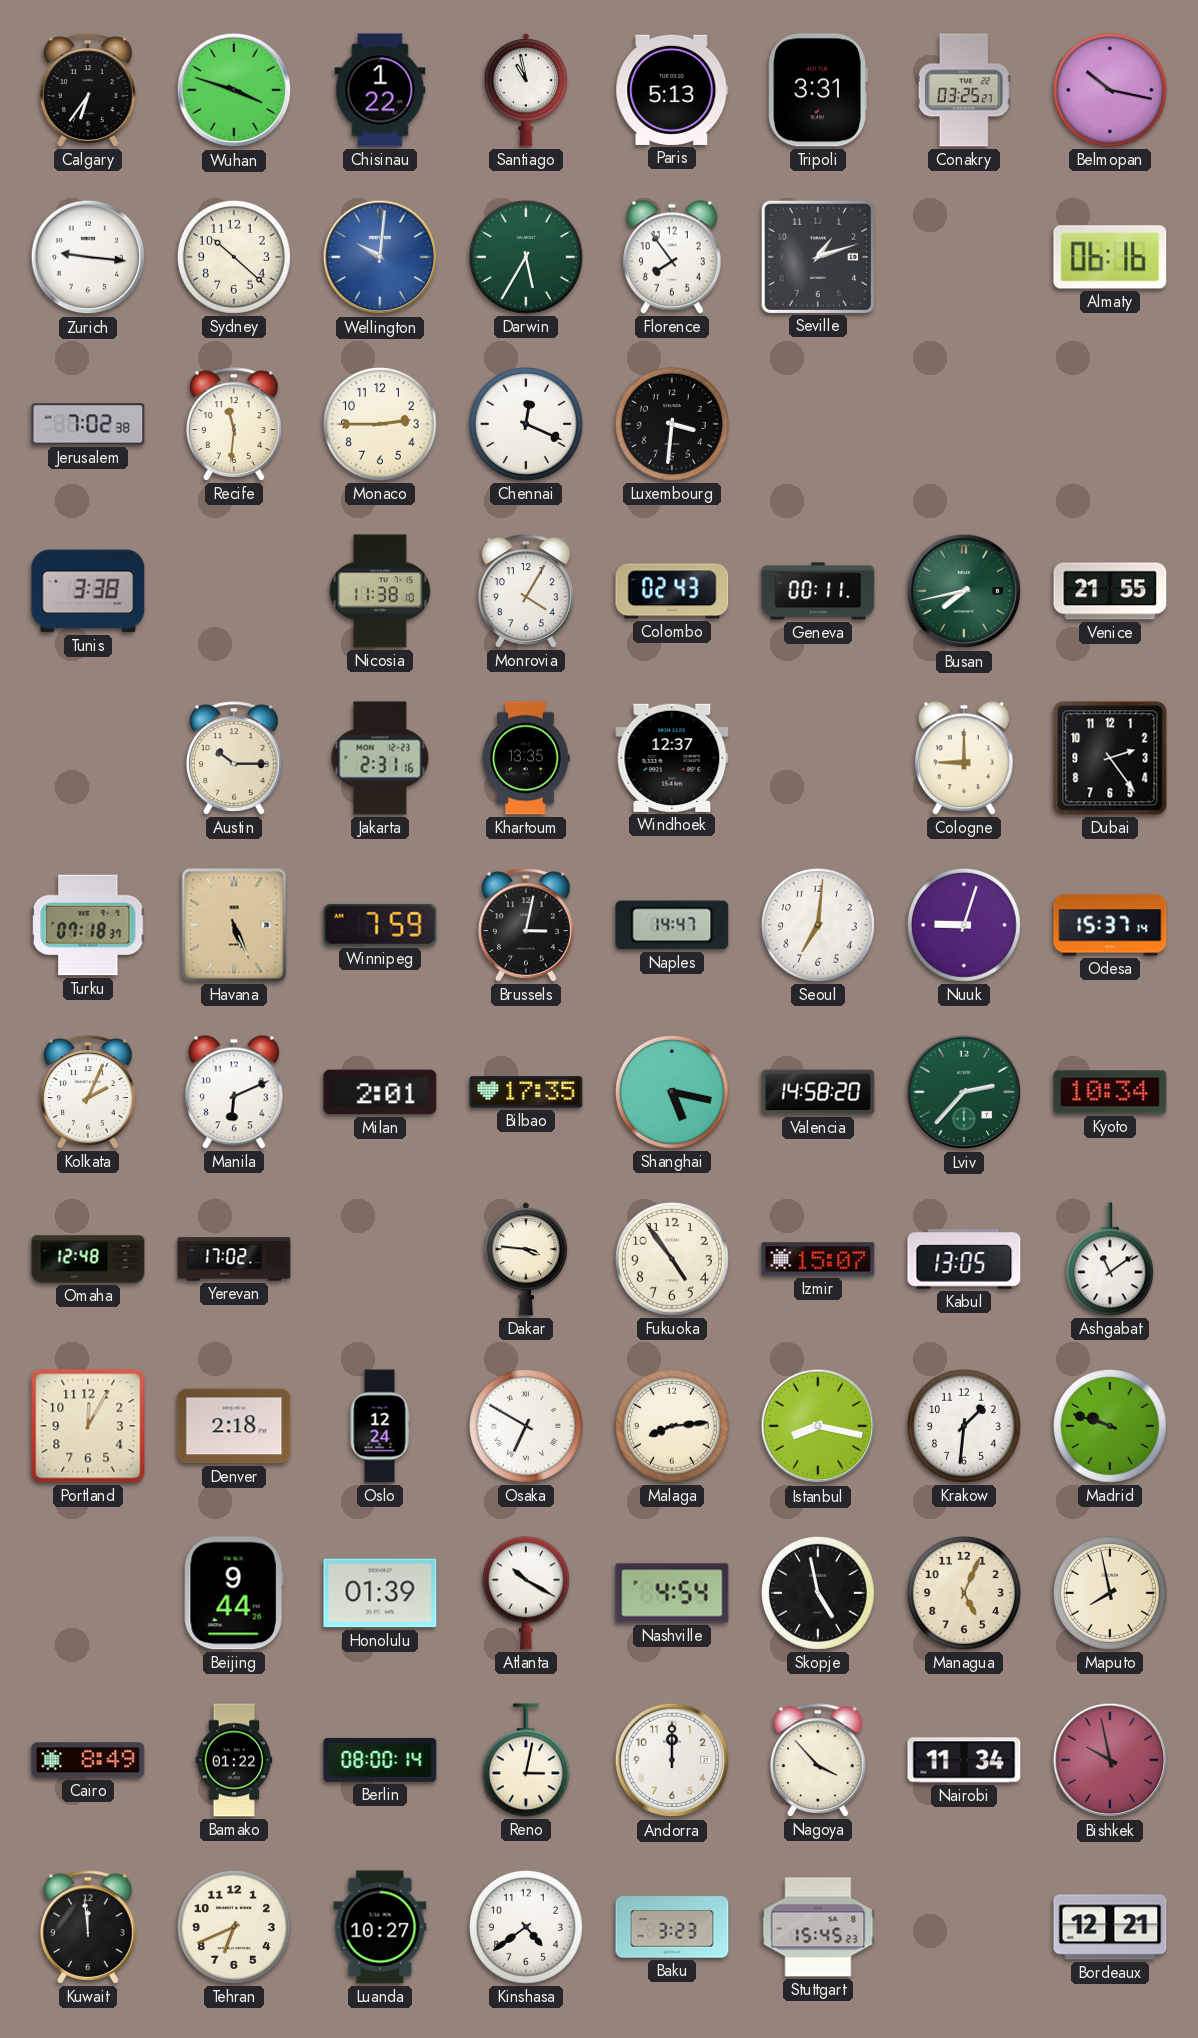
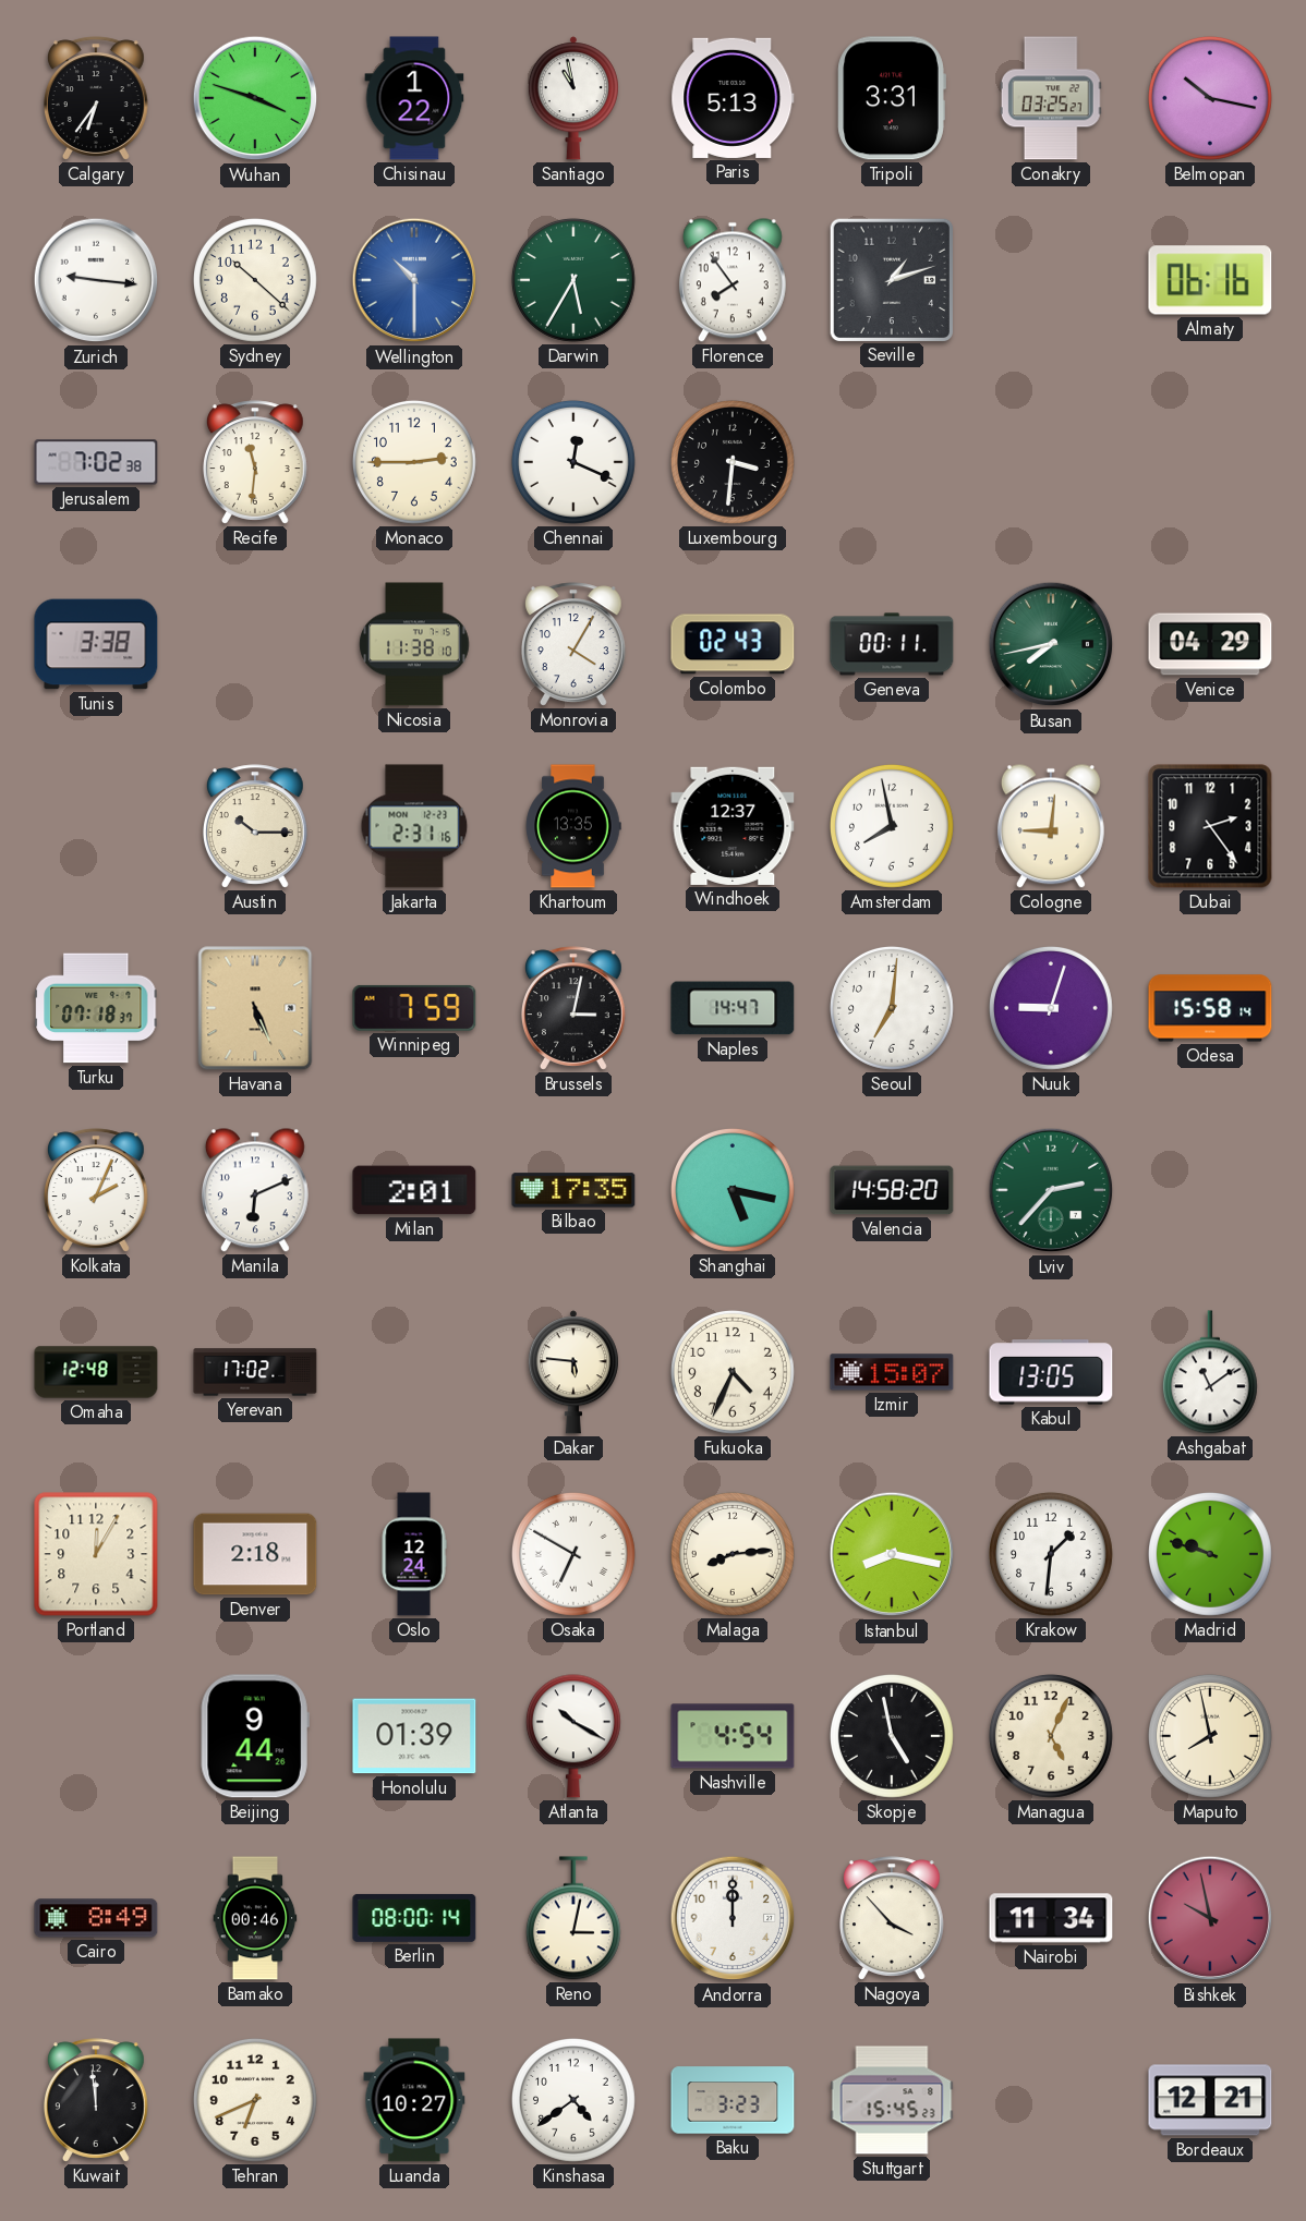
Wellington: 10:01 -> 10:30
Venice: 21:55 -> 04:29
Amsterdam: none -> 7:58
Cologne: 9:00 -> 9:01
Odesa: 15:37 -> 15:58
Kyoto: 10:34 -> none
Dakar: 3:46 -> 5:46
Fukuoka: 4:54 -> 4:34
Bamako: 01:22 -> 00:46
